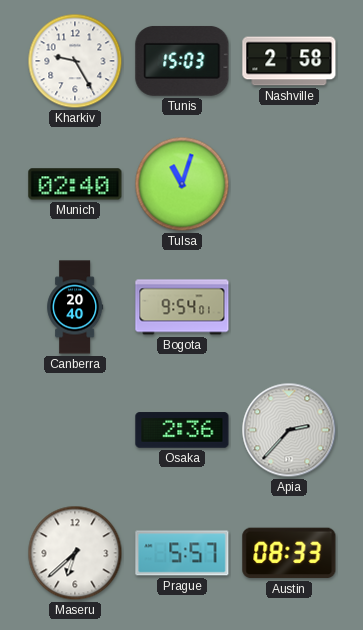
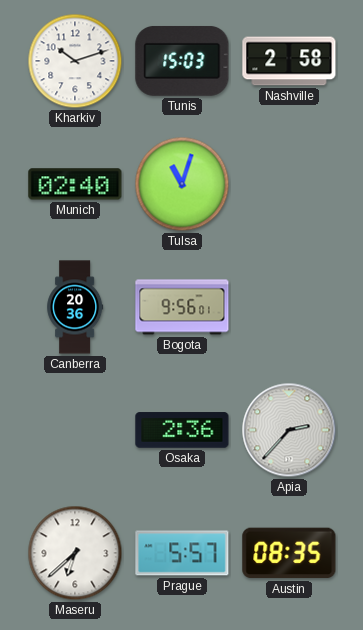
Kharkiv: 9:25 -> 10:12
Canberra: 20:40 -> 20:36
Bogota: 9:54 -> 9:56
Austin: 08:33 -> 08:35
